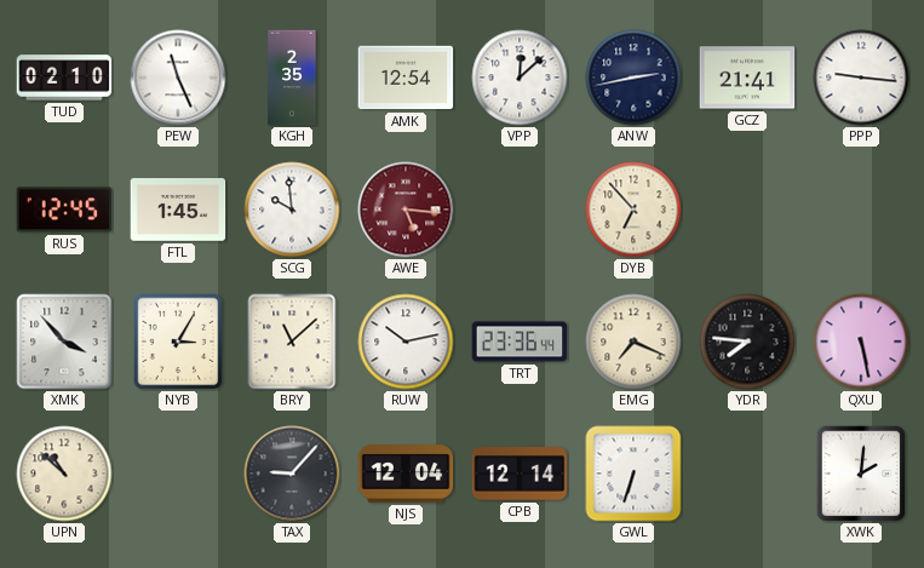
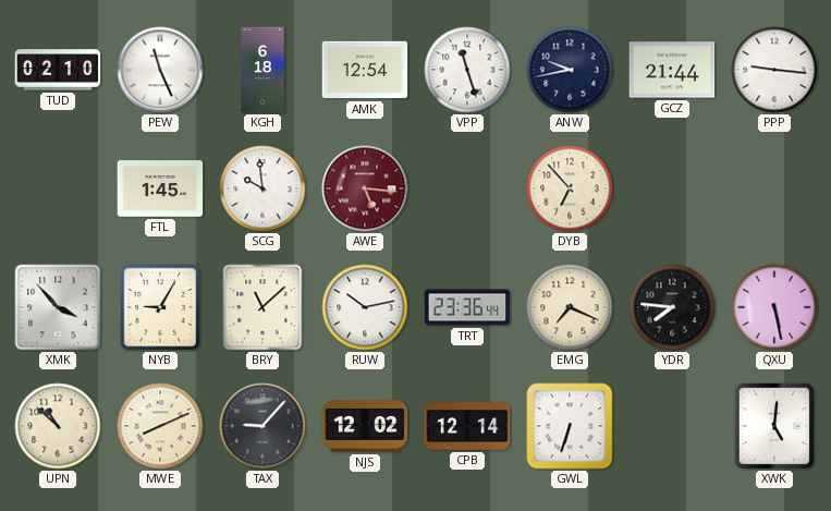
KGH: 2:35 -> 6:18
VPP: 12:08 -> 11:27
ANW: 2:43 -> 9:43
GCZ: 21:41 -> 21:44
RUS: 12:45 -> none
NYB: 3:05 -> 9:05
MWE: none -> 8:11
NJS: 12:04 -> 12:02
XWK: 2:01 -> 5:01
